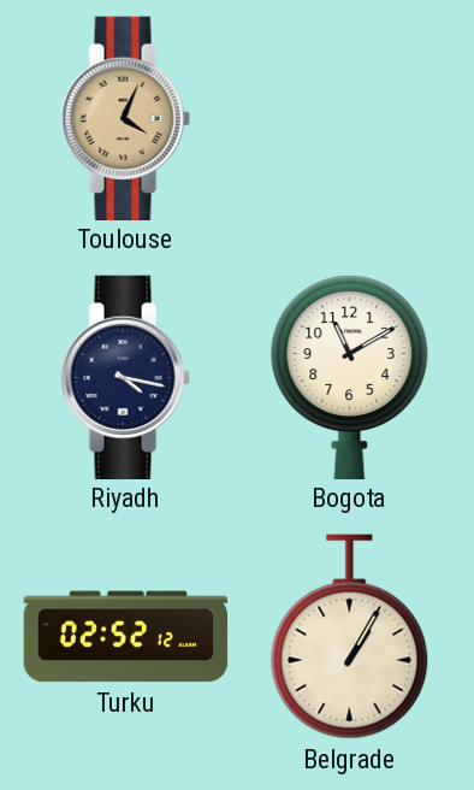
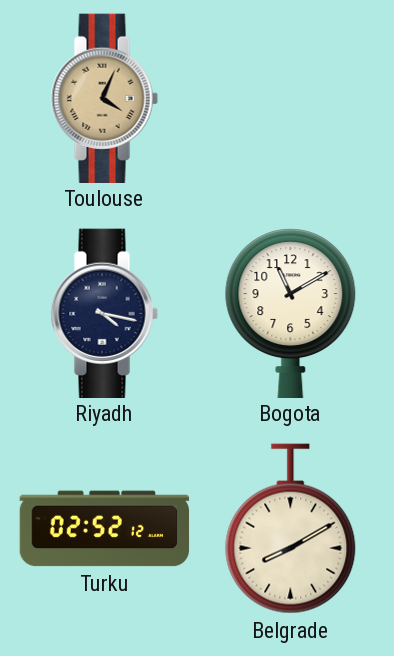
Belgrade: 1:05 -> 8:10
